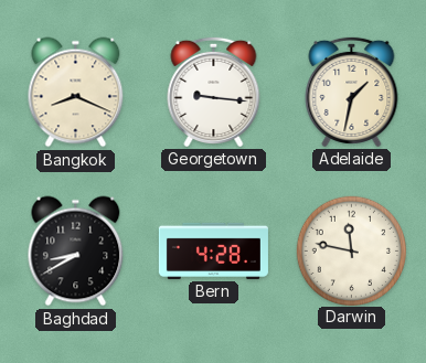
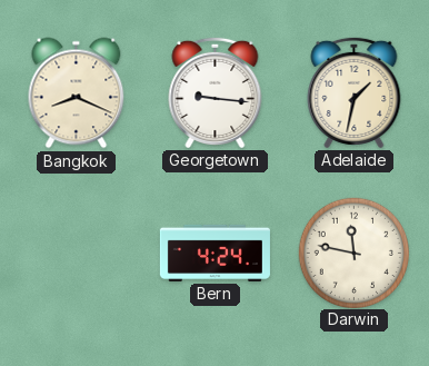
Baghdad: 8:40 -> none
Bern: 4:28 -> 4:24
